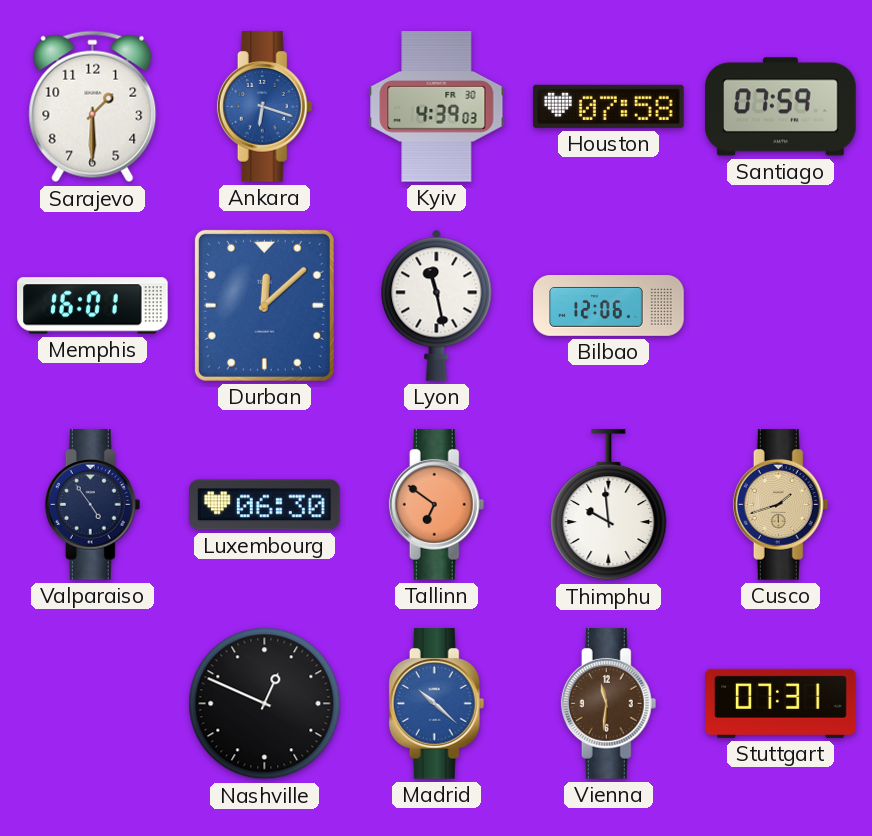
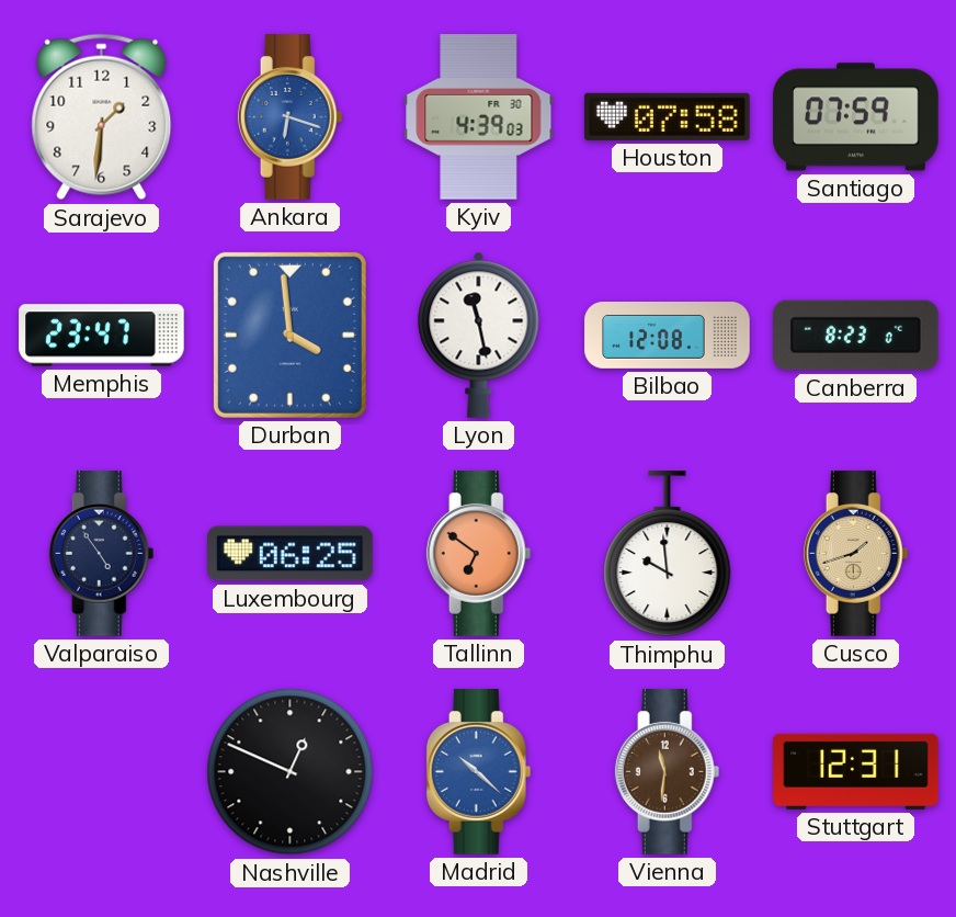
Sarajevo: 1:30 -> 1:31
Memphis: 16:01 -> 23:47
Durban: 12:08 -> 3:59
Bilbao: 12:06 -> 12:08
Canberra: none -> 8:23
Luxembourg: 06:30 -> 06:25
Stuttgart: 07:31 -> 12:31
